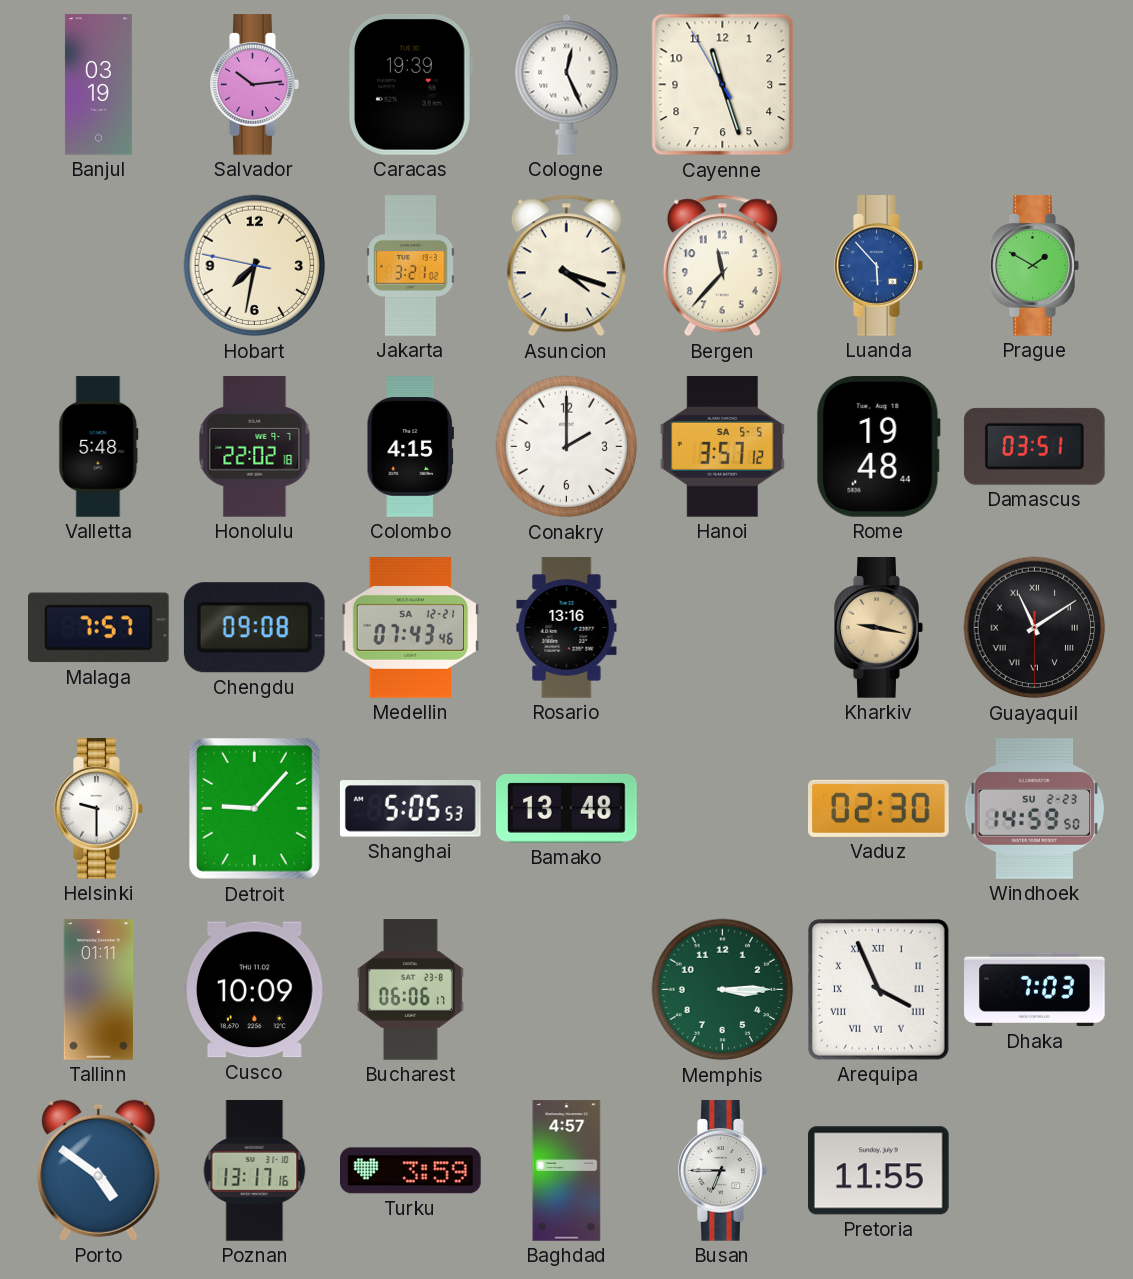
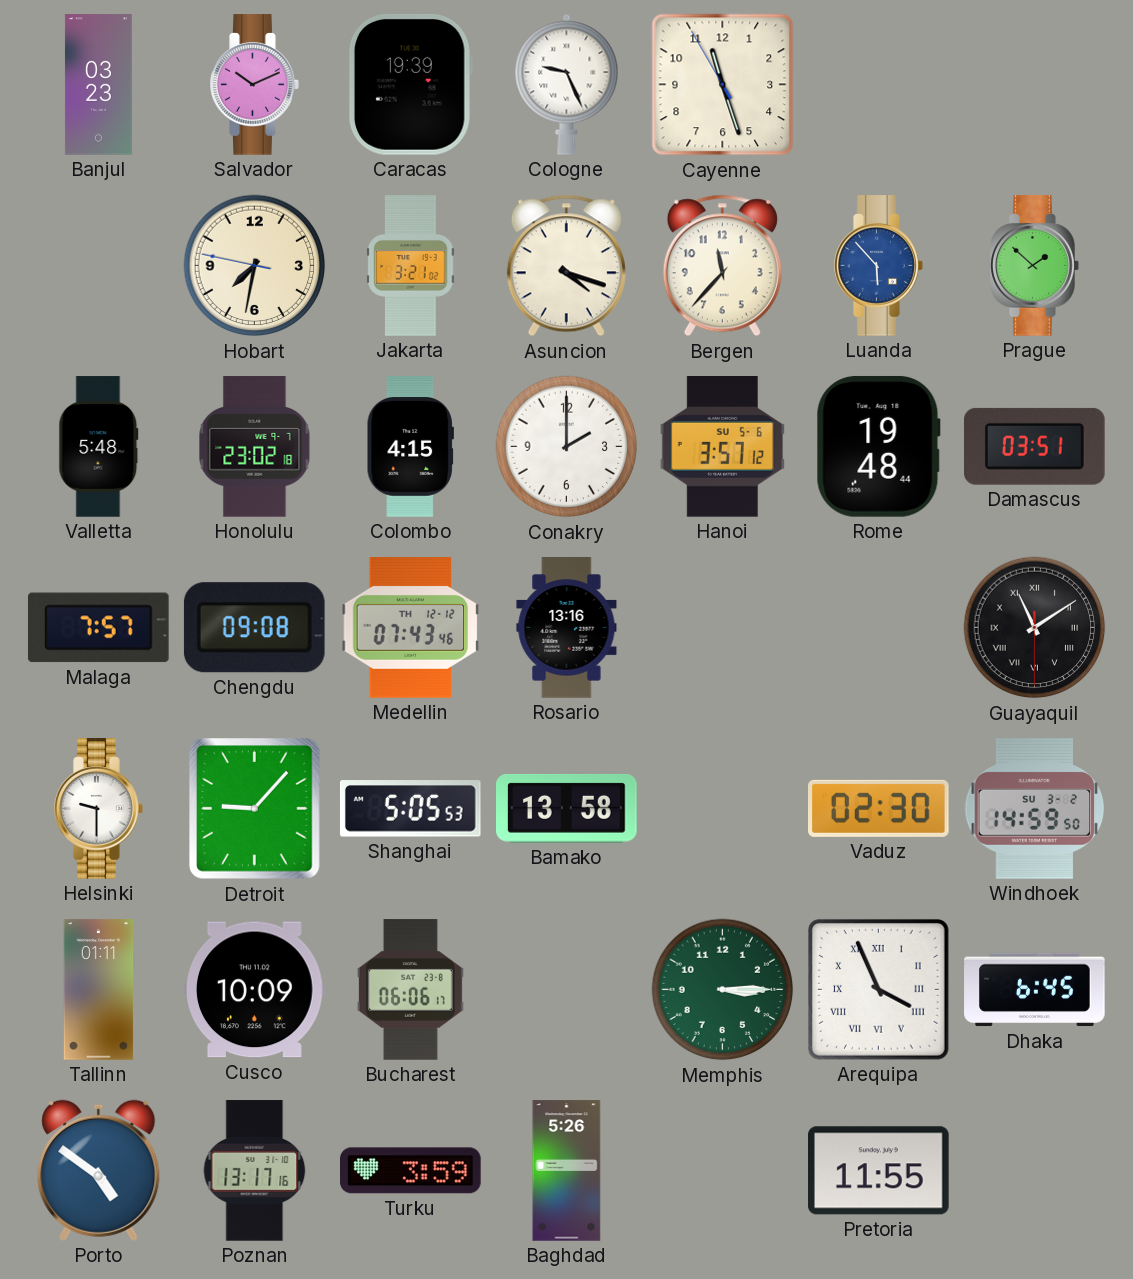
Banjul: 03:19 -> 03:23
Salvador: 10:14 -> 10:11
Cologne: 12:26 -> 9:26
Prague: 1:50 -> 1:52
Honolulu: 22:02 -> 23:02
Hanoi date: SA 5-5 -> SU 5-6
Medellin date: SA 12-21 -> TH 12-12
Kharkiv: 9:17 -> none
Bamako: 13:48 -> 13:58
Windhoek date: SU 2-23 -> SU 3-2
Dhaka: 7:03 -> 6:45
Baghdad: 4:57 -> 5:26
Busan: 6:45 -> none
